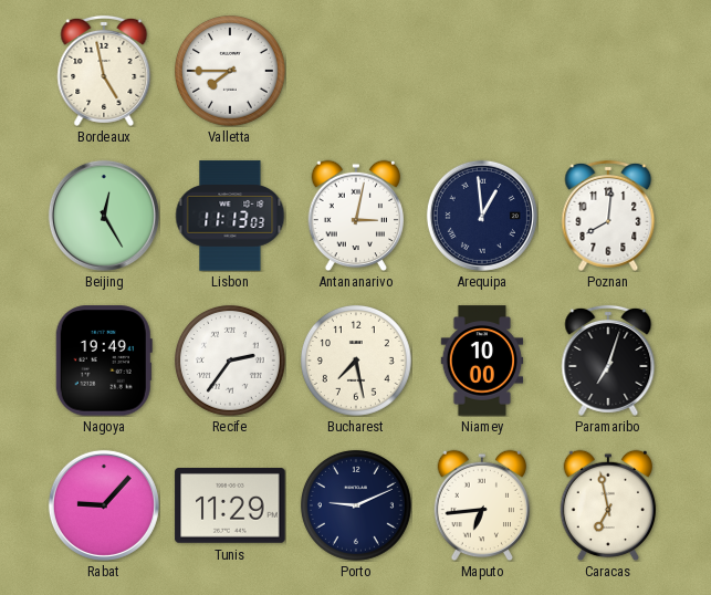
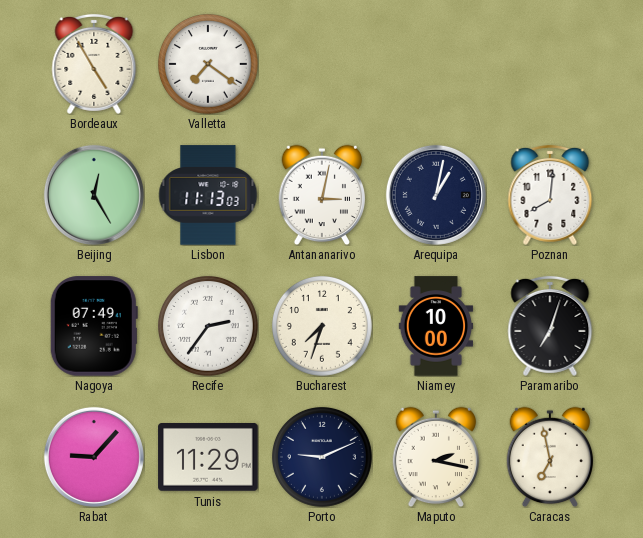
Bordeaux: 4:58 -> 4:55
Valletta: 7:45 -> 7:21
Arequipa: 12:59 -> 1:02
Nagoya: 19:49 -> 07:49
Bucharest: 7:28 -> 7:33
Maputo: 6:44 -> 2:17
